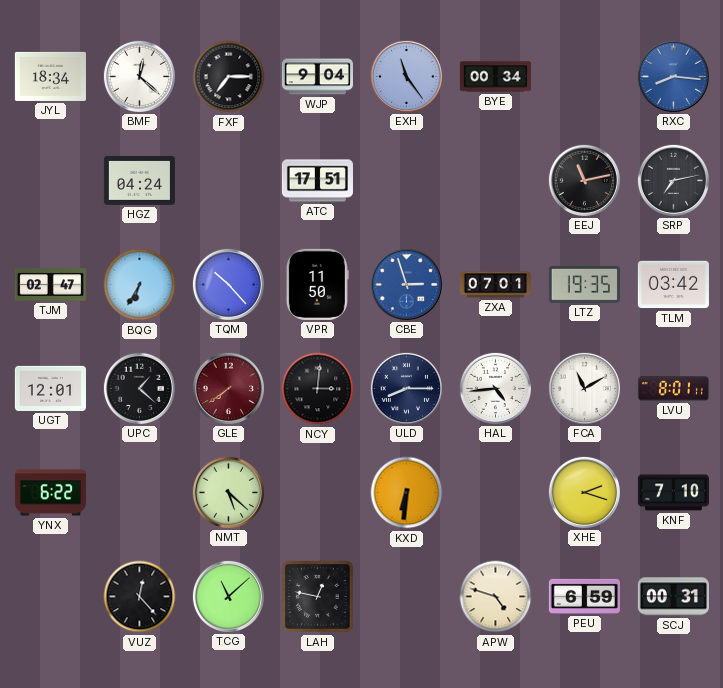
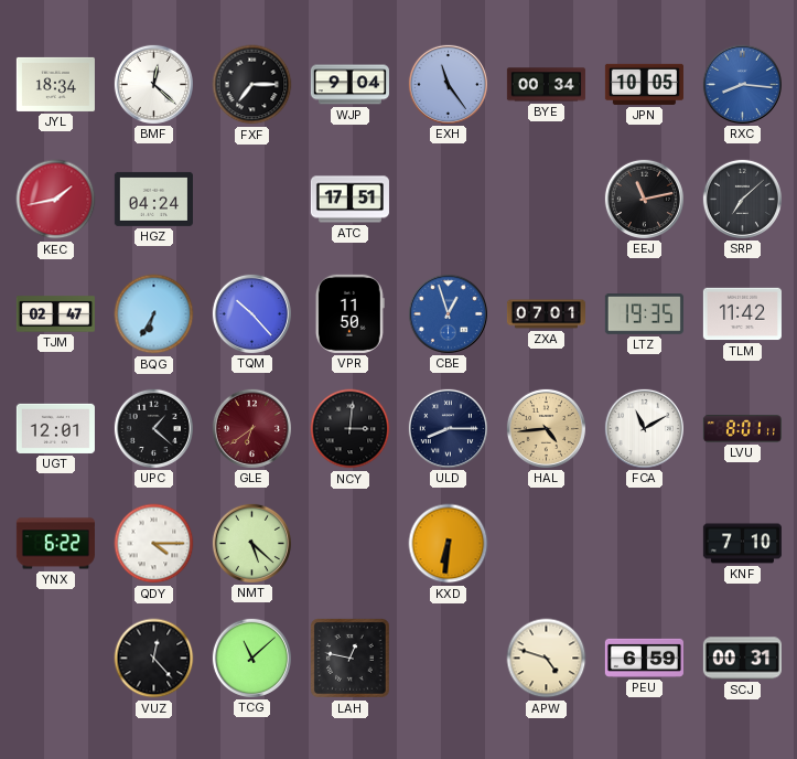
JPN: none -> 10:05
KEC: none -> 1:43
SRP: 7:13 -> 7:08
CBE: 2:57 -> 12:57
TLM: 03:42 -> 11:42
GLE: 7:39 -> 6:39
HAL dial: white -> champagne
QDY: none -> 4:15
XHE: 2:18 -> none
